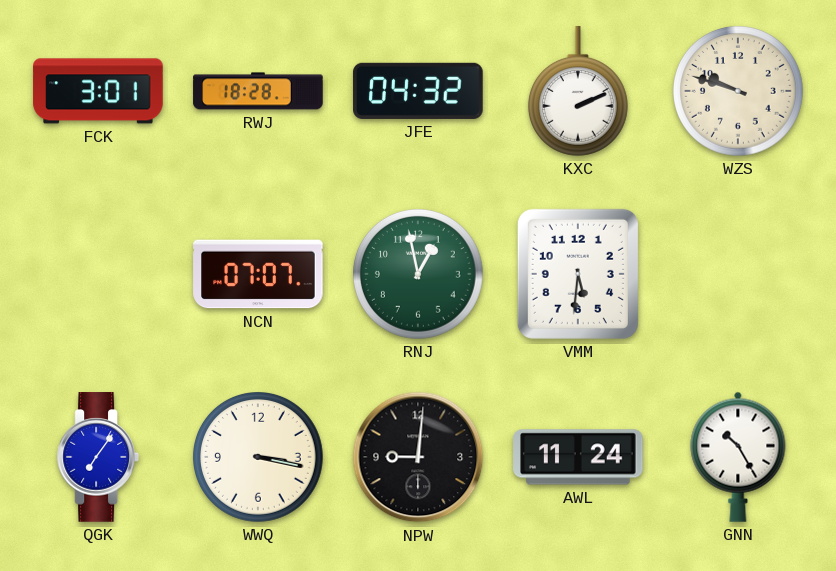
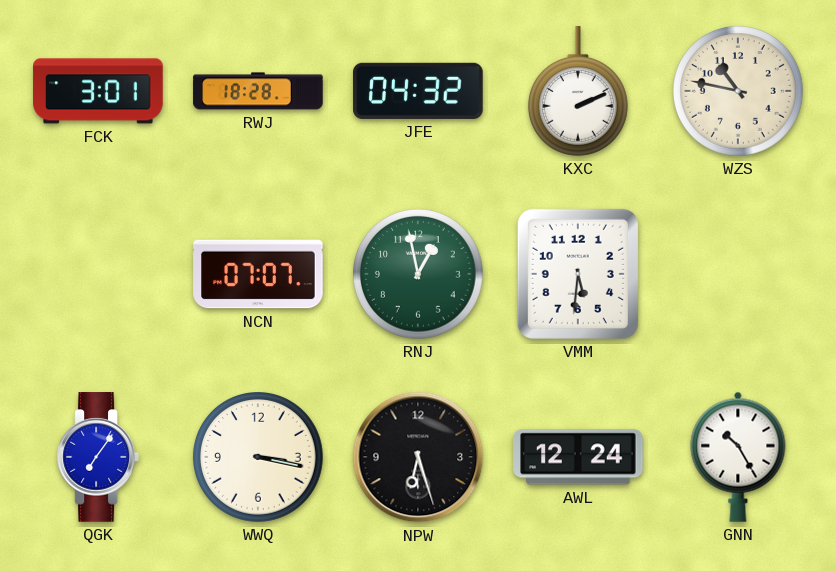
WZS: 9:48 -> 10:47
NPW: 9:01 -> 6:27
AWL: 11:24 -> 12:24
